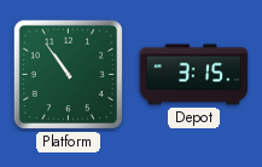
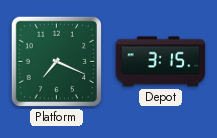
Platform: 10:54 -> 7:19
